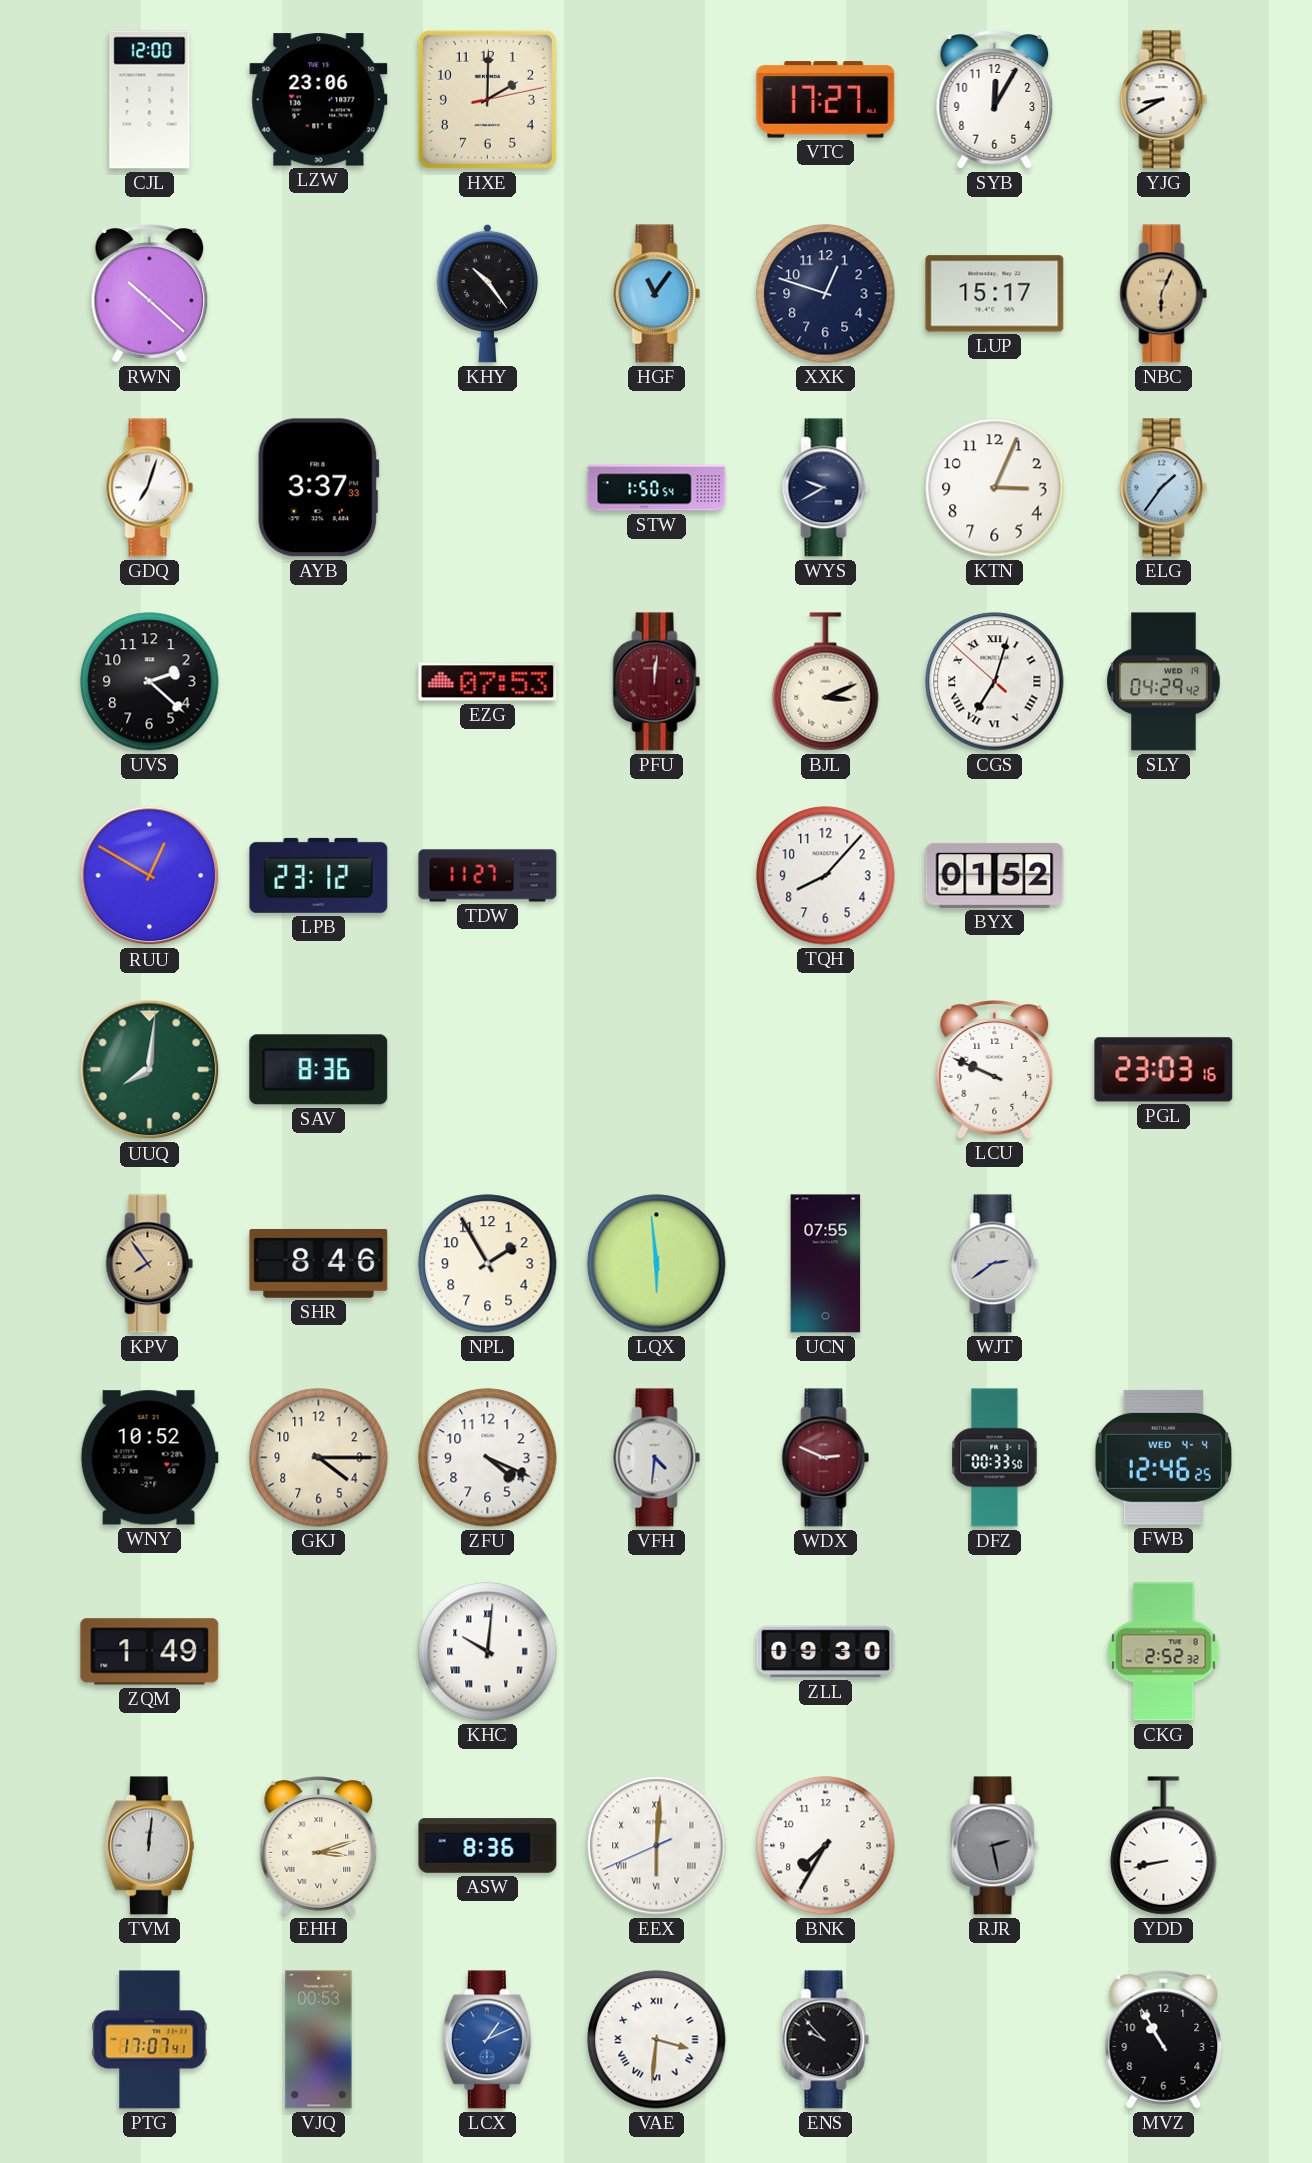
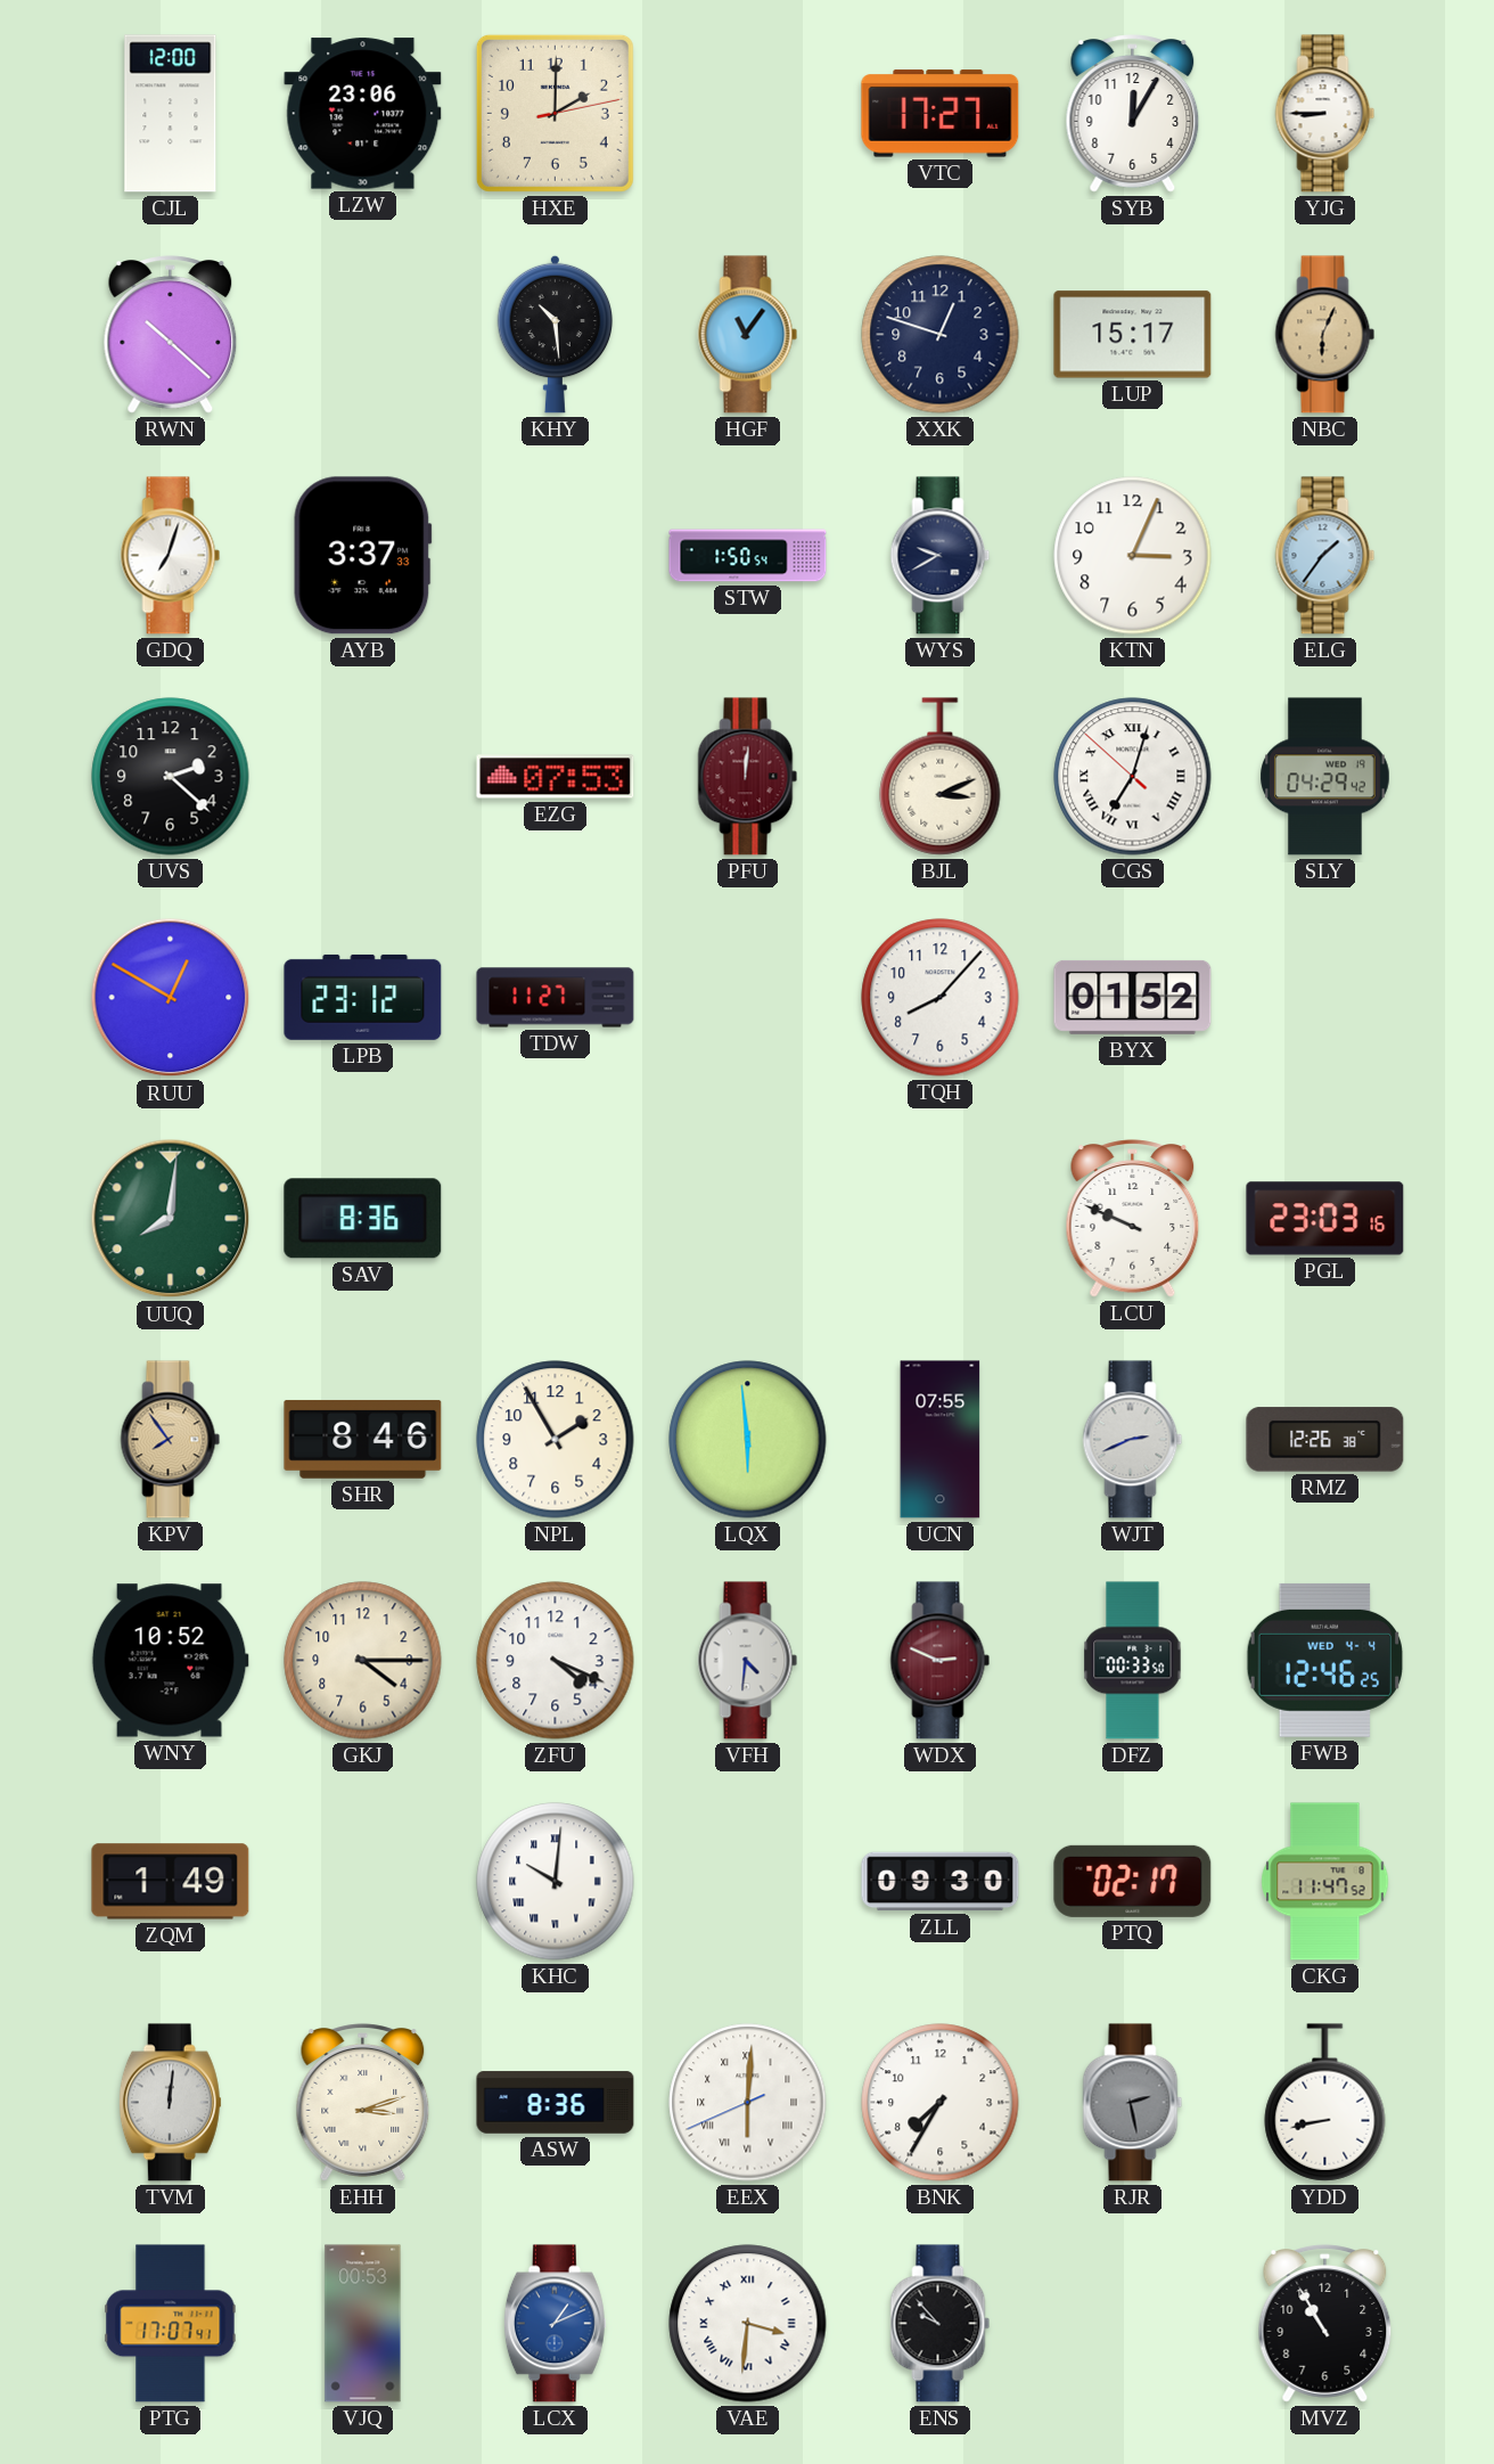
YJG: 8:40 -> 8:45
KHY: 10:24 -> 10:29
WJT: 2:39 -> 2:41
RMZ: none -> 12:26
PTQ: none -> 02:17
CKG: 2:52 -> 11:47
